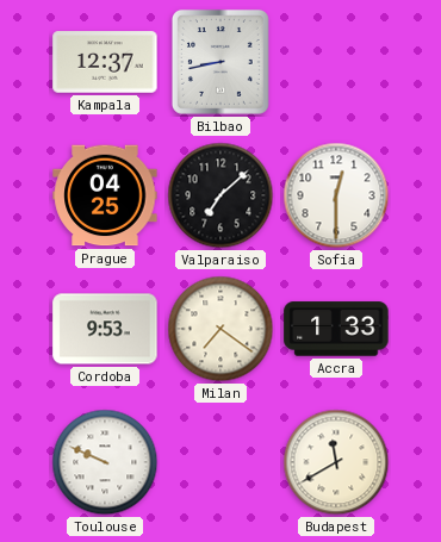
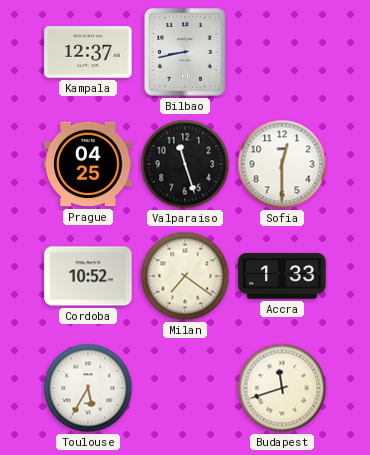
Valparaiso: 7:08 -> 11:27
Cordoba: 9:53 -> 10:52
Toulouse: 9:49 -> 5:35
Budapest: 11:40 -> 11:42
